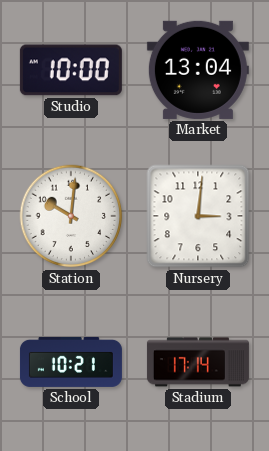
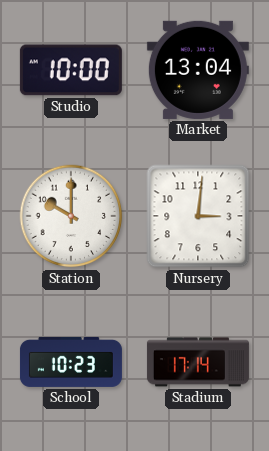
Station: 10:01 -> 10:00
School: 10:21 -> 10:23
